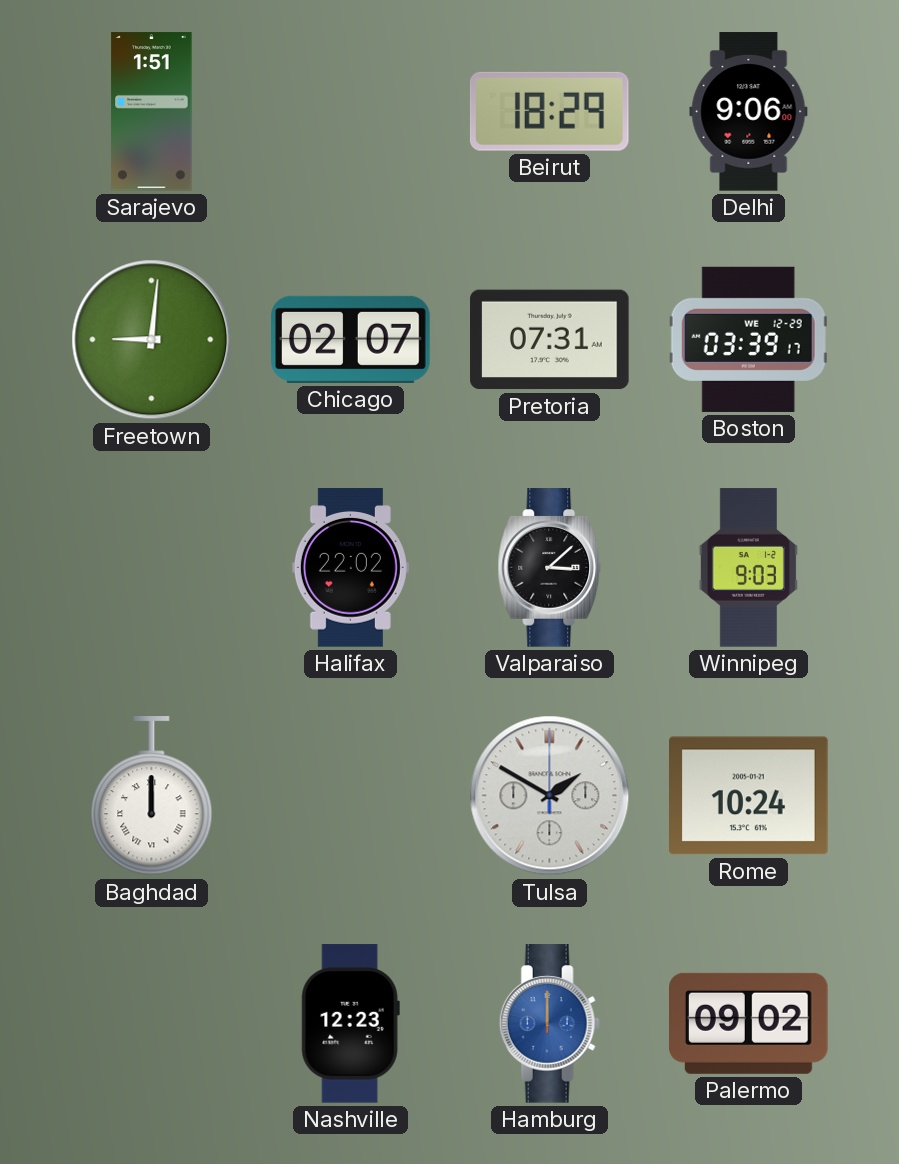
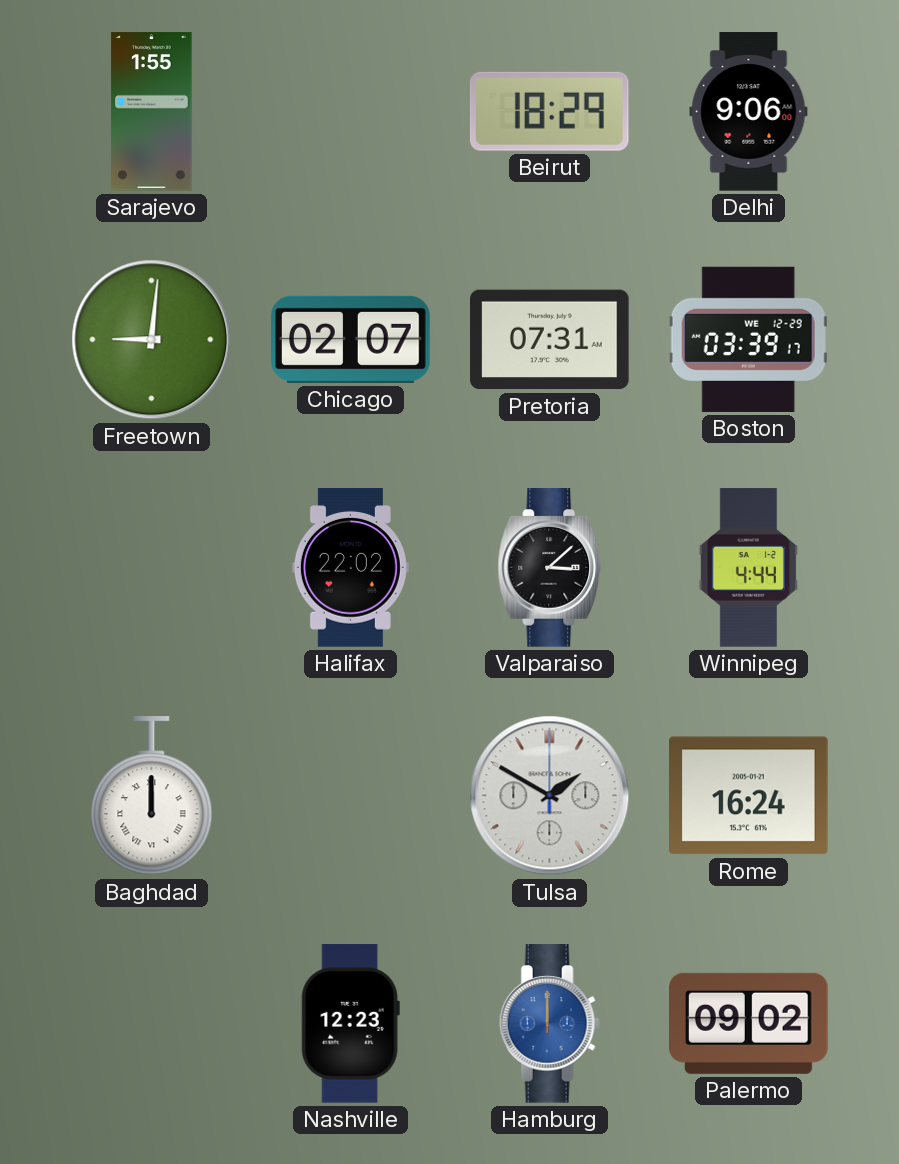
Sarajevo: 1:51 -> 1:55
Winnipeg: 9:03 -> 4:44
Rome: 10:24 -> 16:24
